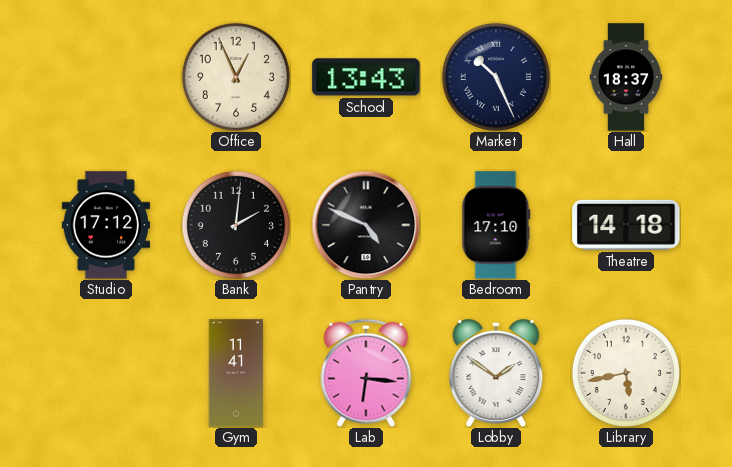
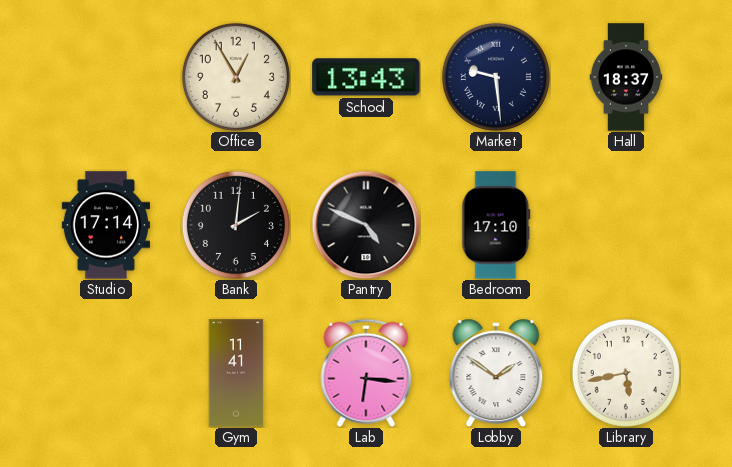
Office: 12:56 -> 12:55
Market: 10:26 -> 9:29
Studio: 17:12 -> 17:14
Theatre: 14:18 -> none
